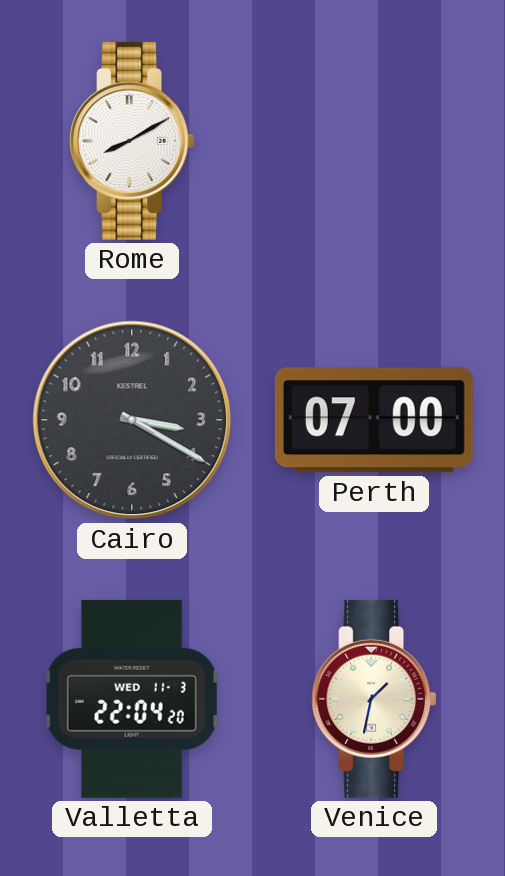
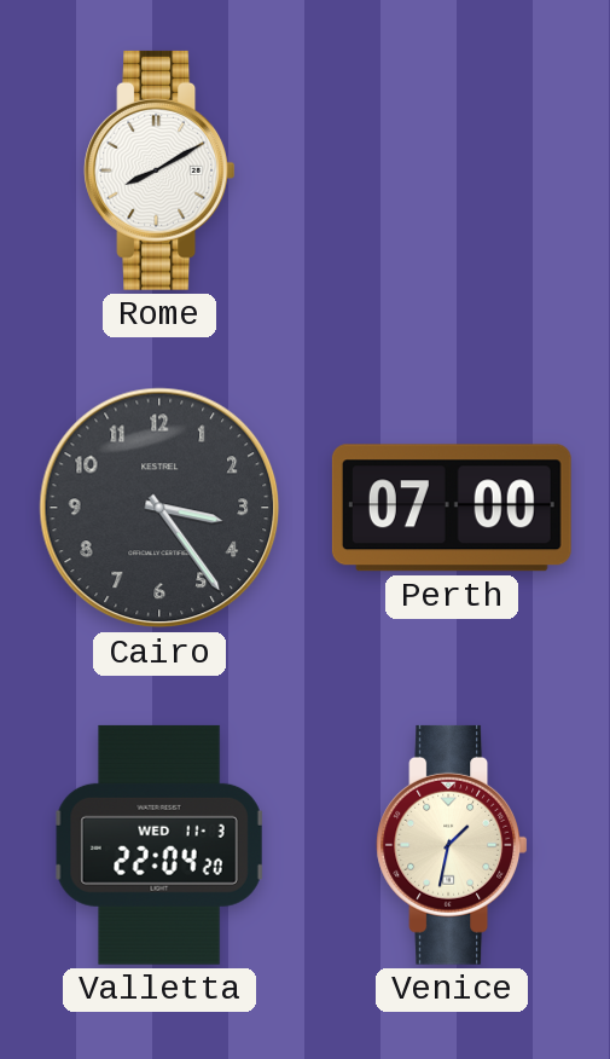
Cairo: 3:20 -> 3:24
